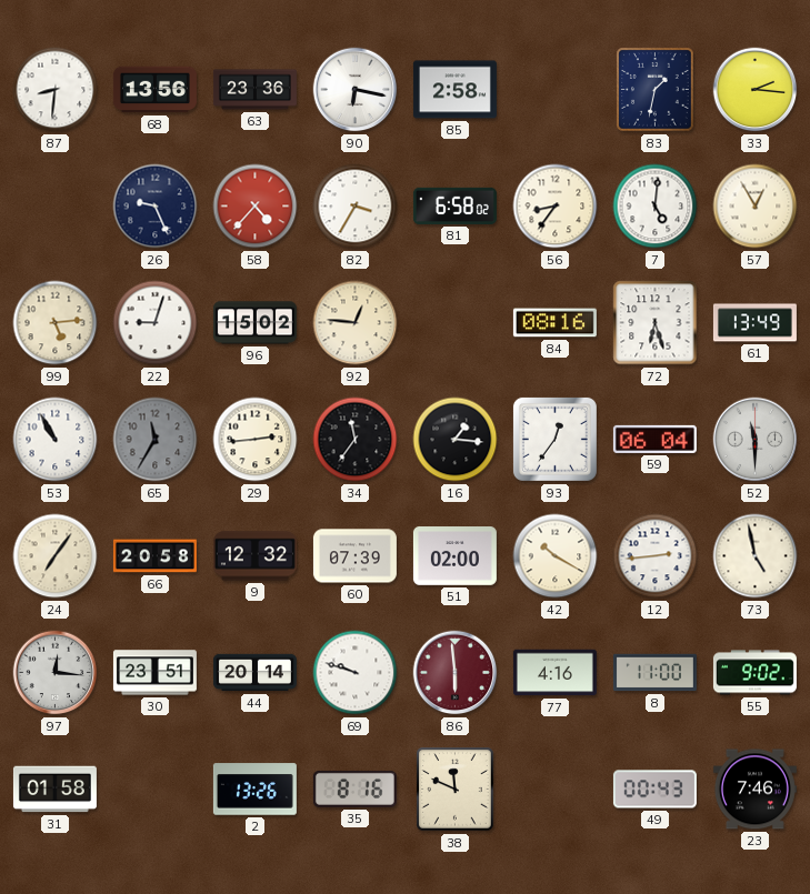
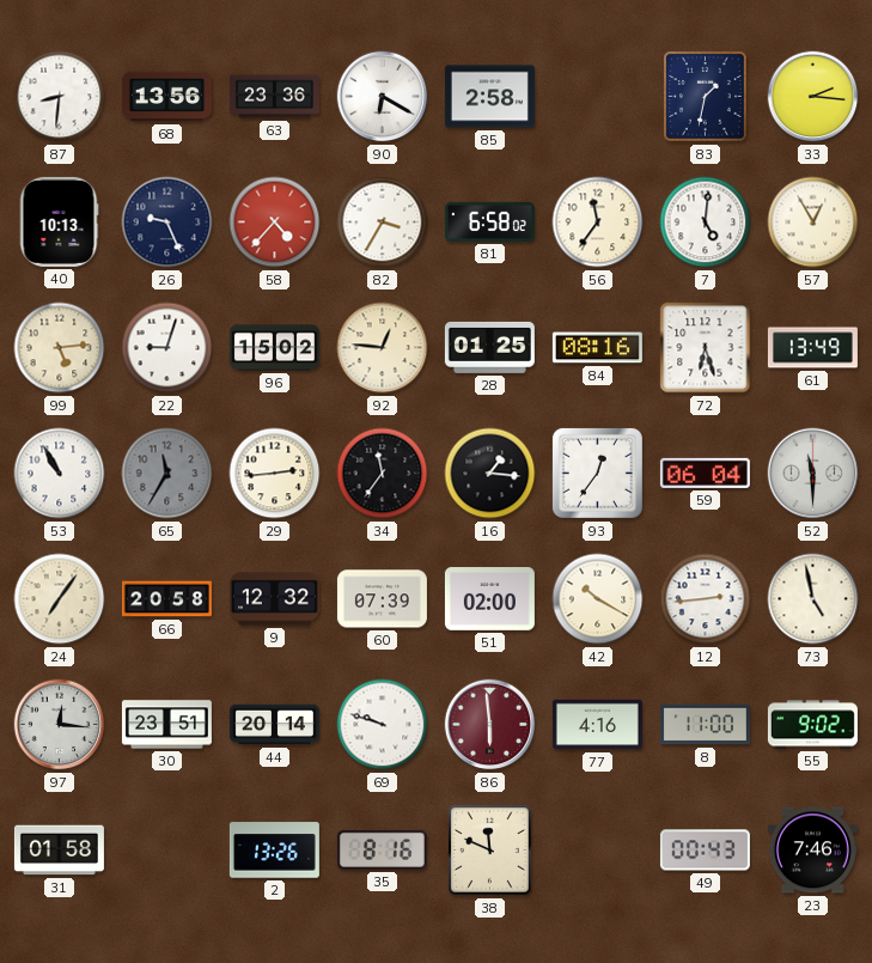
90: 6:17 -> 6:20
40: none -> 10:13
56: 8:36 -> 11:36
28: none -> 01:25
